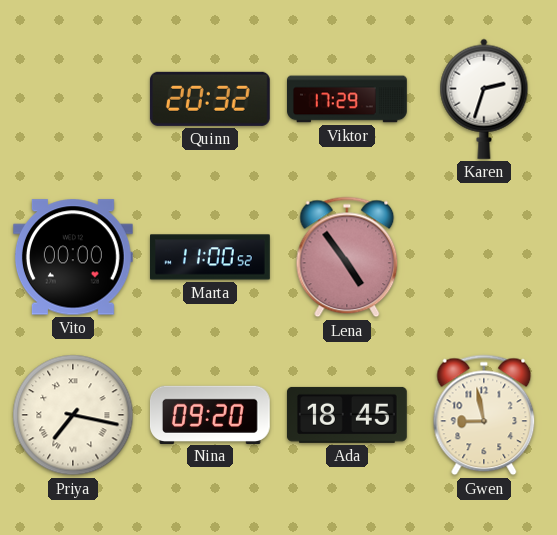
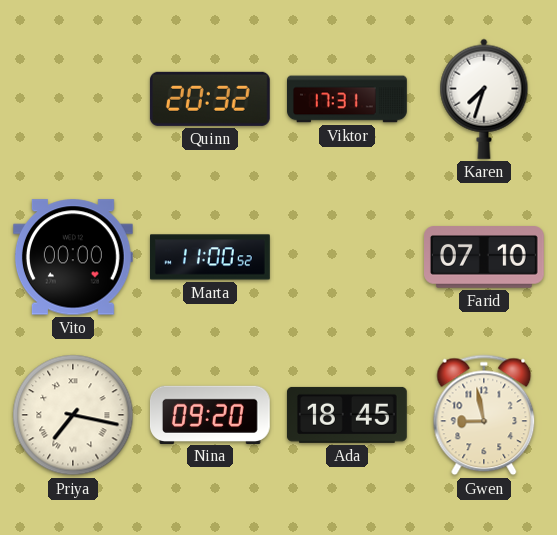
Viktor: 17:29 -> 17:31
Karen: 2:33 -> 7:33
Lena: 4:54 -> none
Farid: none -> 07:10
